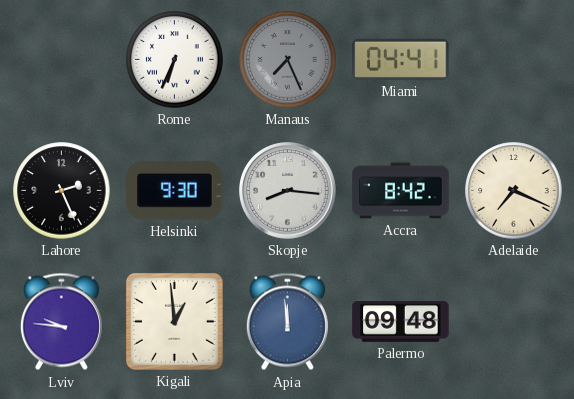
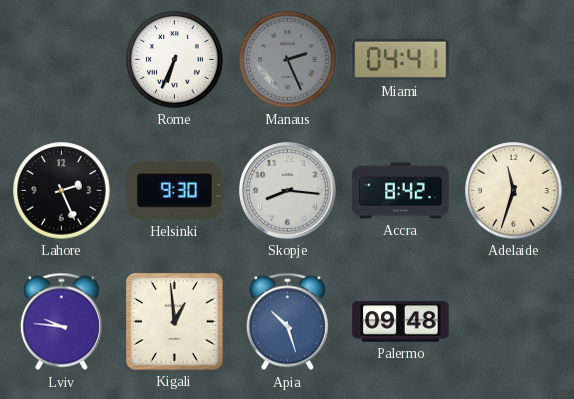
Manaus: 7:26 -> 2:26
Adelaide: 7:19 -> 11:33
Apia: 11:59 -> 10:27
